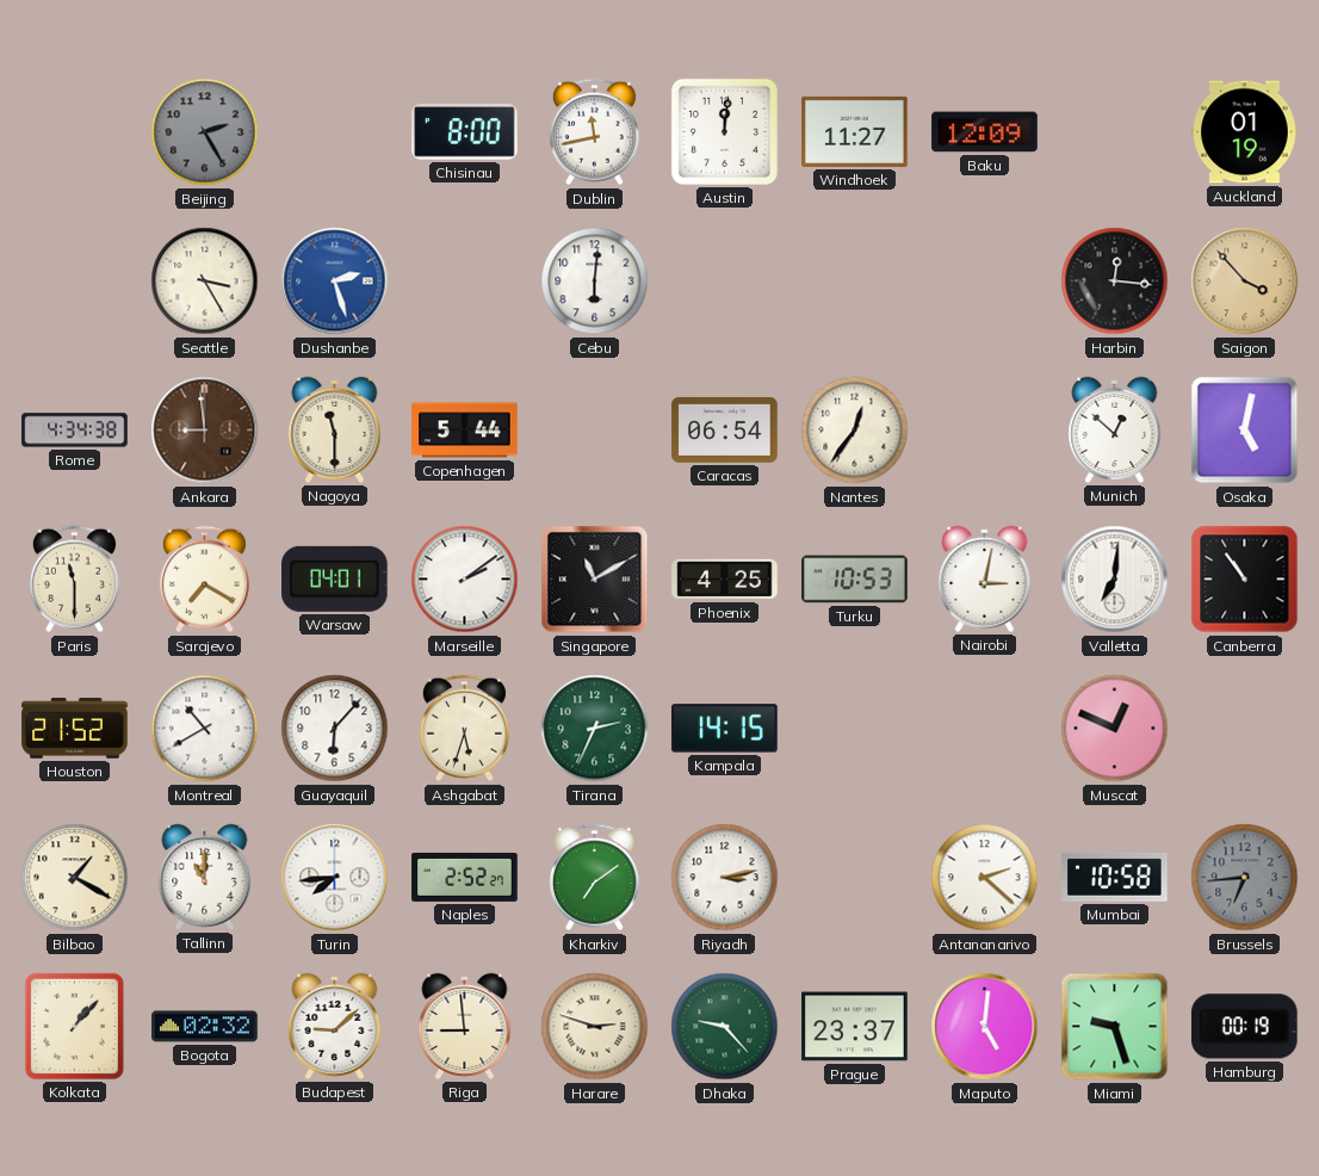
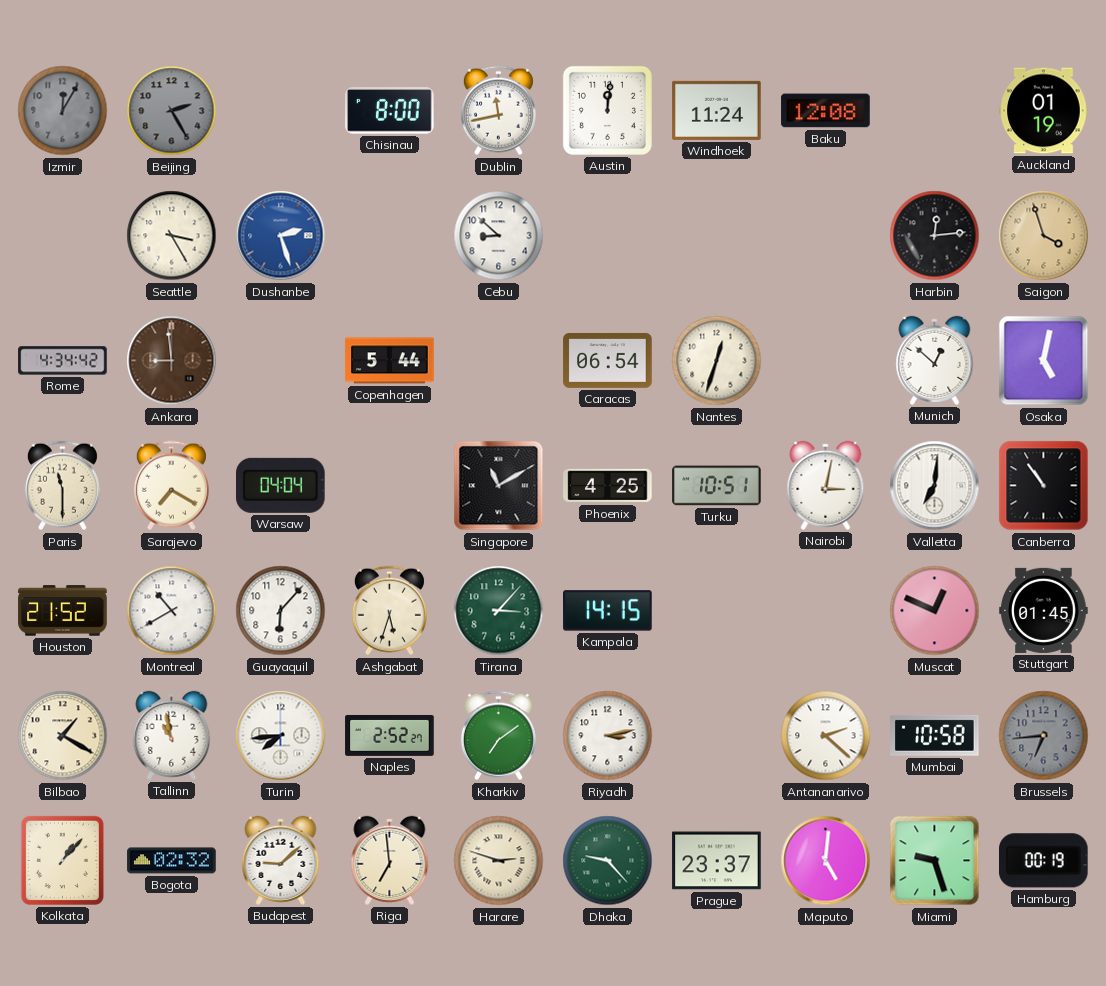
Izmir: none -> 12:05
Windhoek: 11:27 -> 11:24
Baku: 12:09 -> 12:08
Cebu: 6:01 -> 8:52
Harbin: 12:16 -> 12:14
Saigon: 3:53 -> 3:57
Rome: 4:34:38 -> 4:34:42
Nagoya: 11:30 -> none
Nantes: 12:36 -> 12:33
Warsaw: 04:01 -> 04:04
Marseille: 2:09 -> none
Turku: 10:53 -> 10:51
Tirana: 2:34 -> 3:07
Stuttgart: none -> 01:45
Tallinn: 11:00 -> 10:58
Riga: 8:59 -> 6:59
